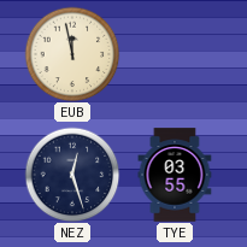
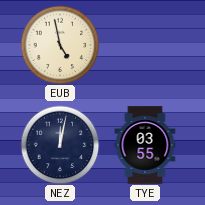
EUB: 11:58 -> 4:58
NEZ: 12:27 -> 12:02
